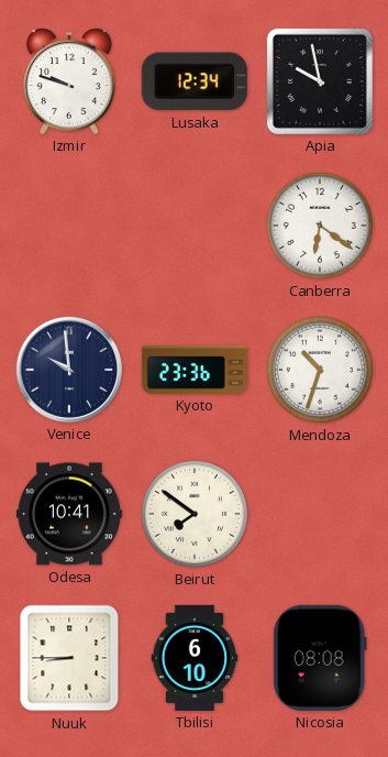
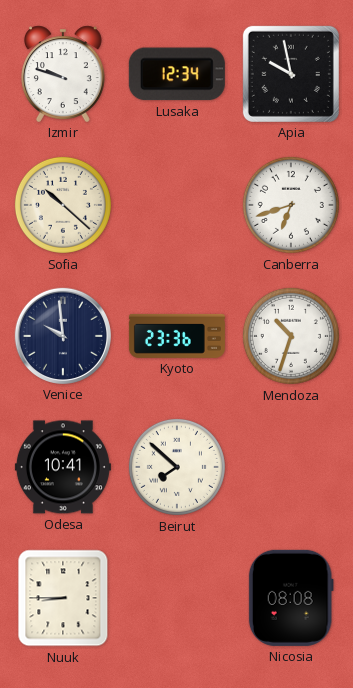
Sofia: none -> 10:22
Canberra: 6:21 -> 6:42
Beirut: 7:51 -> 7:52
Tbilisi: 6:10 -> none
